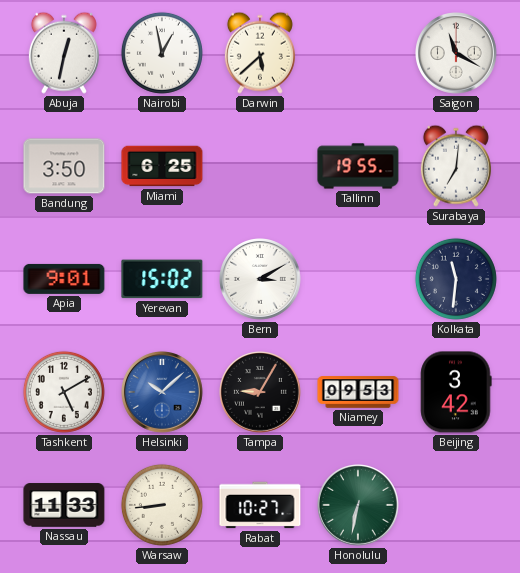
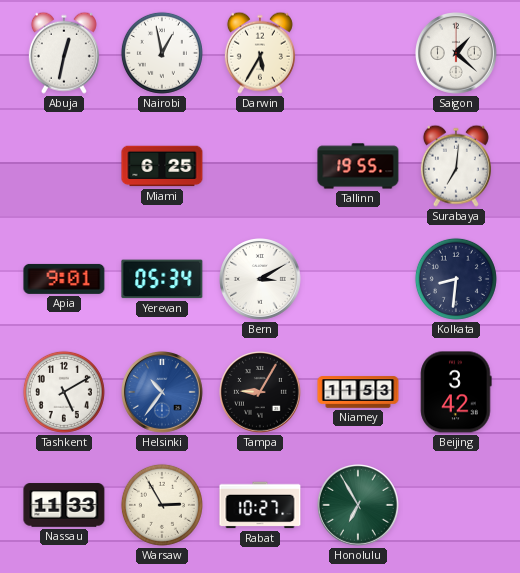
Darwin: 5:38 -> 5:35
Saigon: 11:20 -> 1:22
Bandung: 3:50 -> none
Yerevan: 15:02 -> 05:34
Kolkata: 11:31 -> 8:31
Helsinki: 10:08 -> 10:36
Niamey: 09:53 -> 11:53
Warsaw: 8:44 -> 2:55
Honolulu: 6:32 -> 6:55
